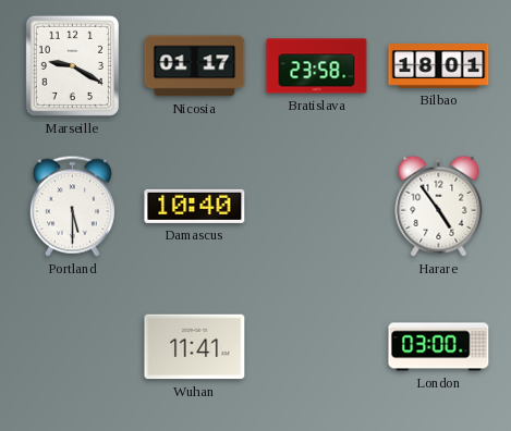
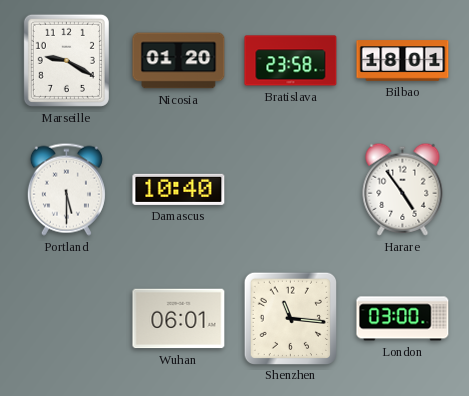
Nicosia: 01:17 -> 01:20
Wuhan: 11:41 -> 06:01
Shenzhen: none -> 11:16
